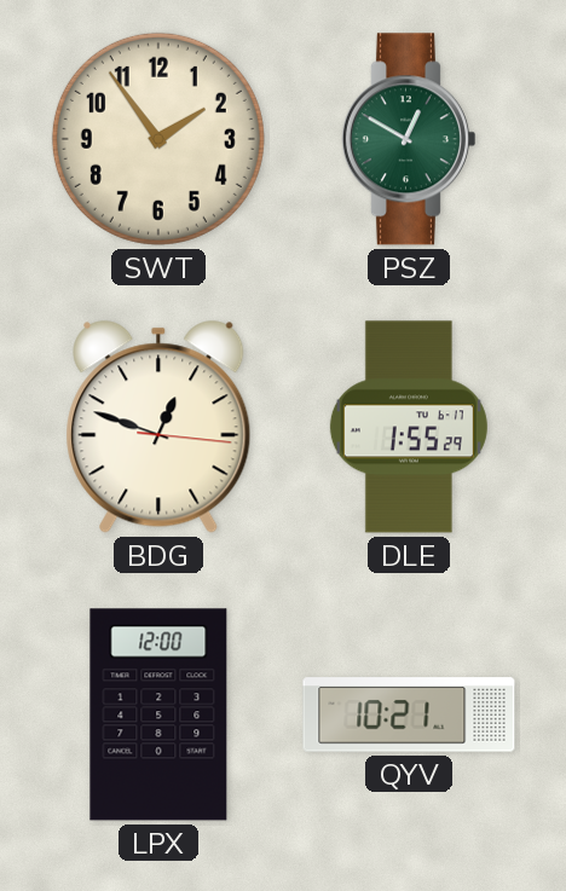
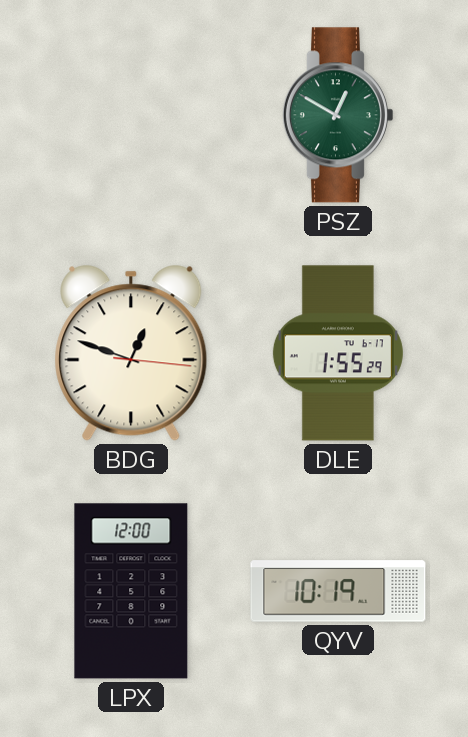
SWT: 1:54 -> none
QYV: 10:21 -> 10:19
